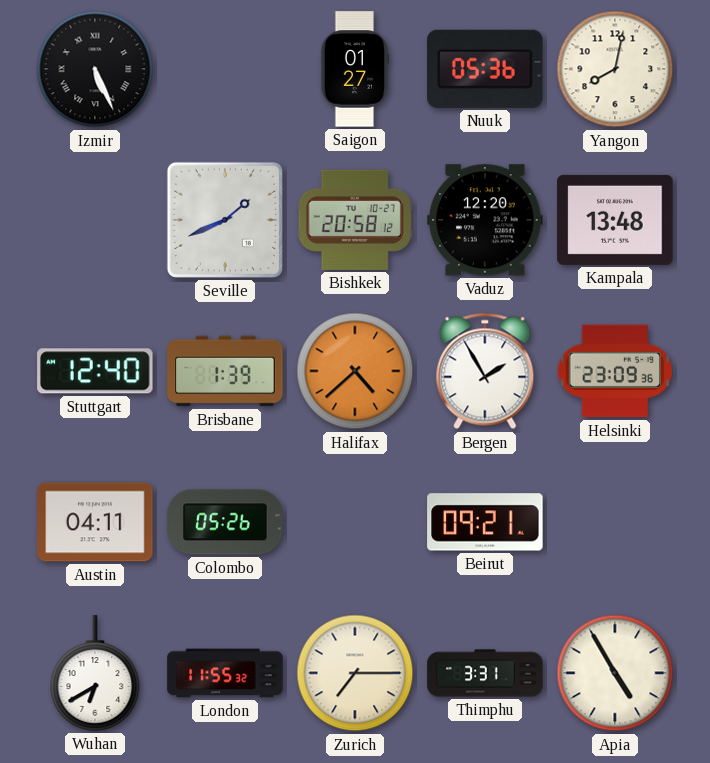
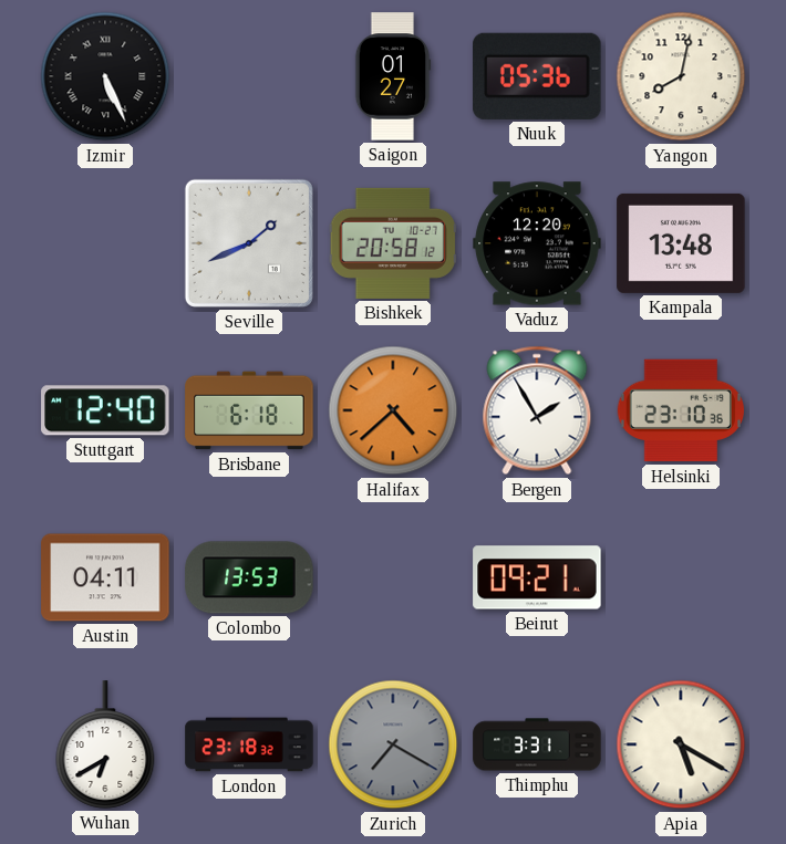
Brisbane: 1:39 -> 6:18
Helsinki: 23:09 -> 23:10
Colombo: 05:26 -> 13:53
London: 11:55 -> 23:18
Zurich: 7:15 -> 7:20
Zurich dial: cream -> grey
Apia: 4:55 -> 5:20
